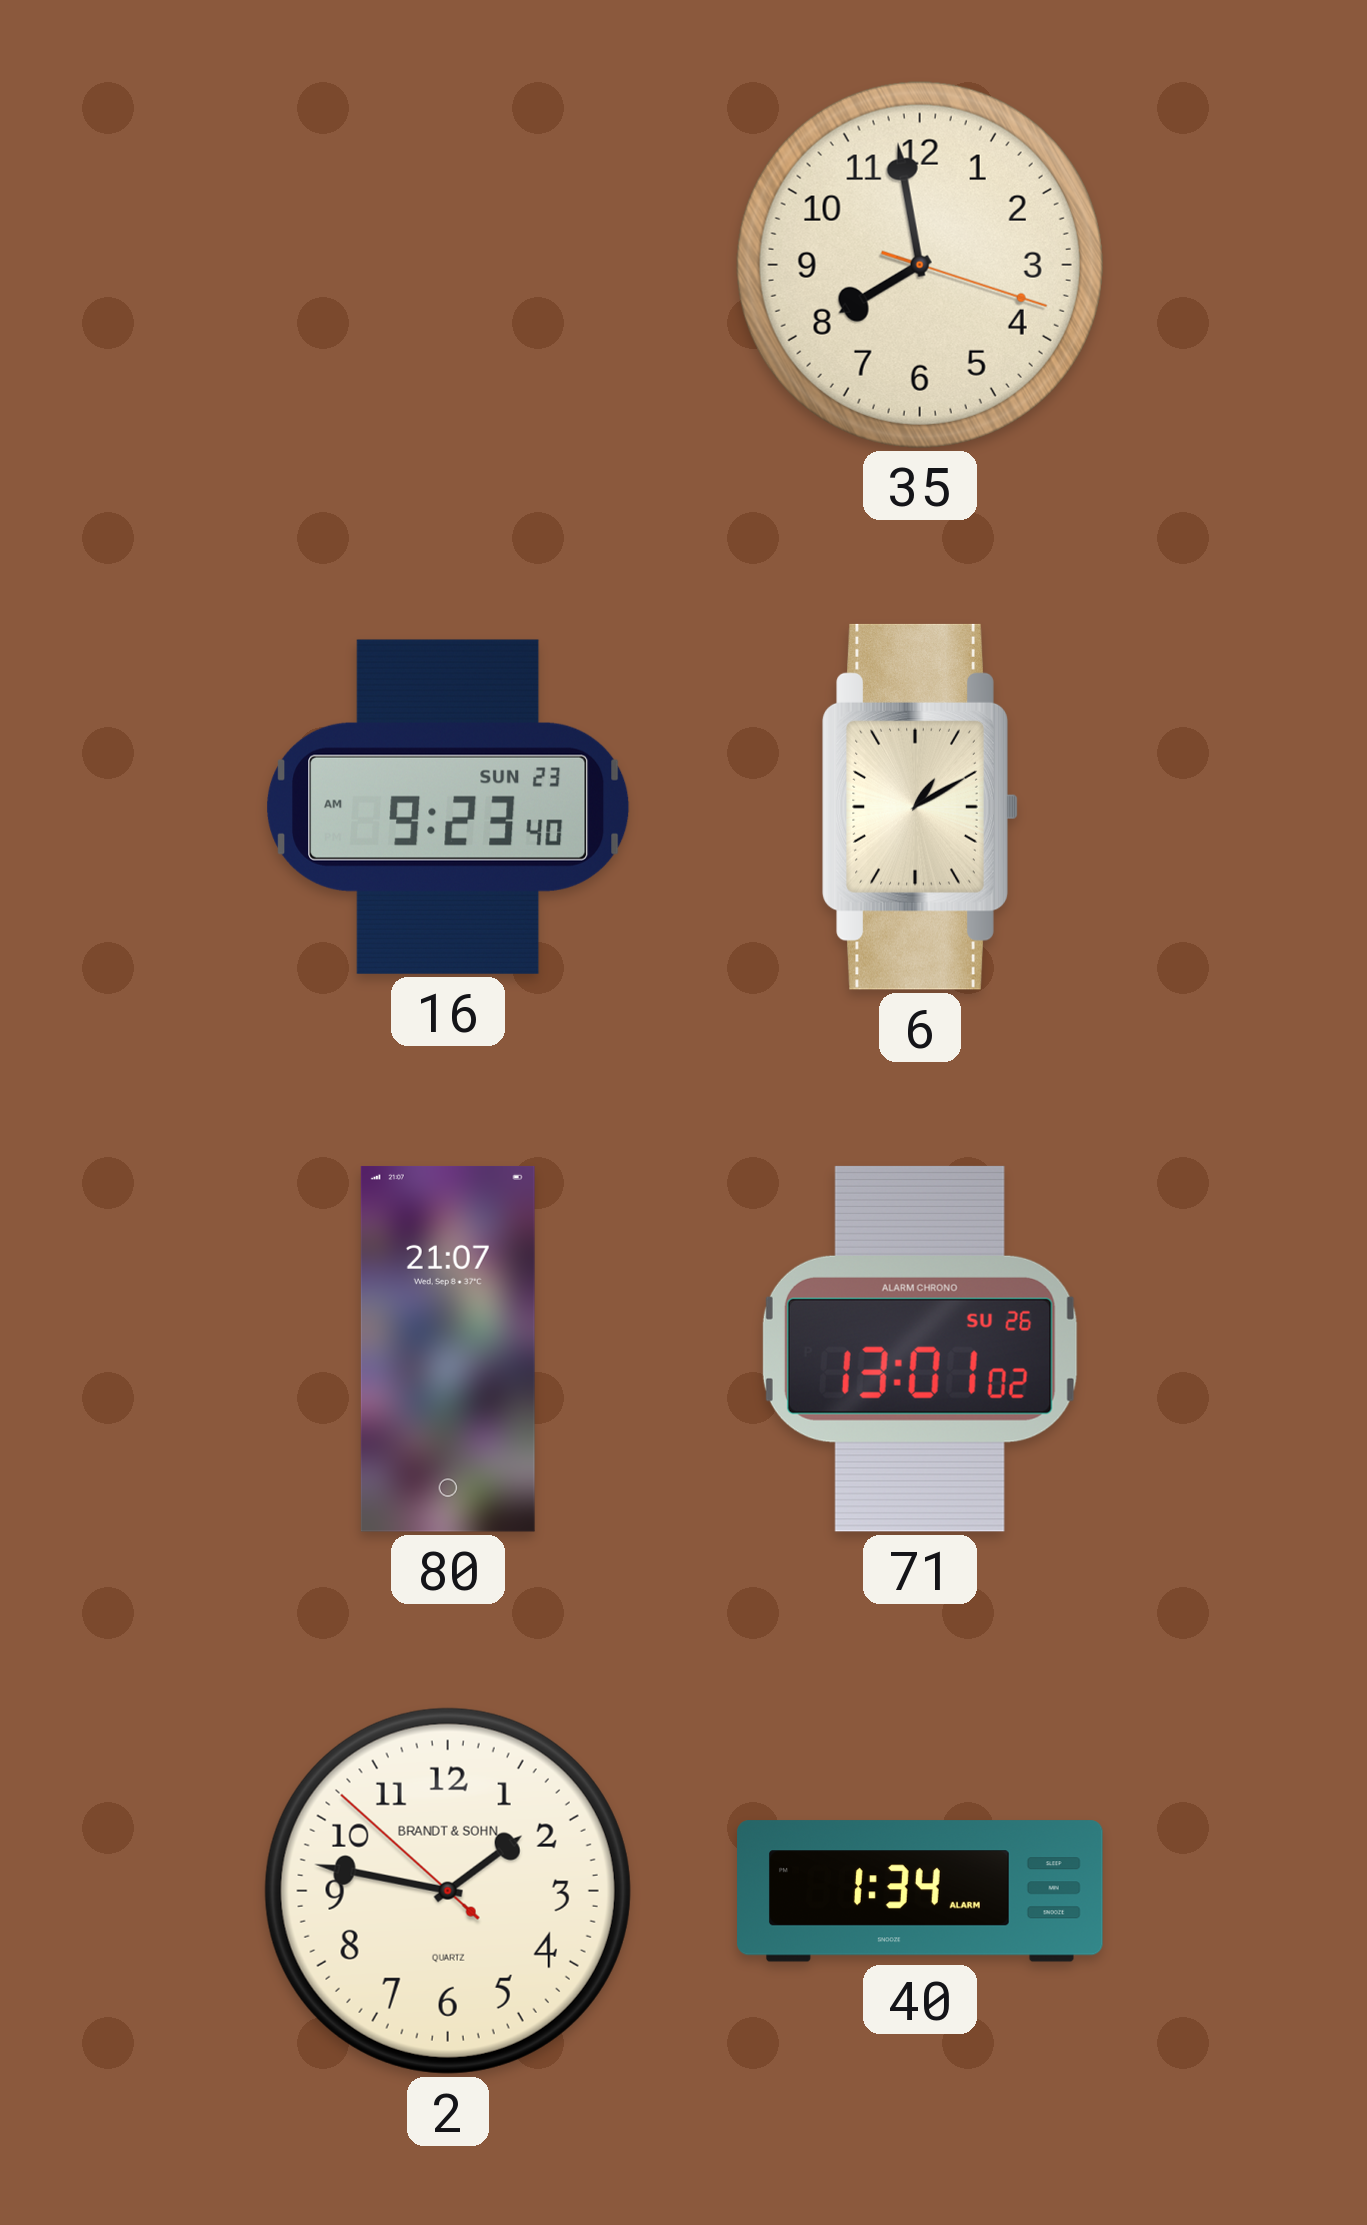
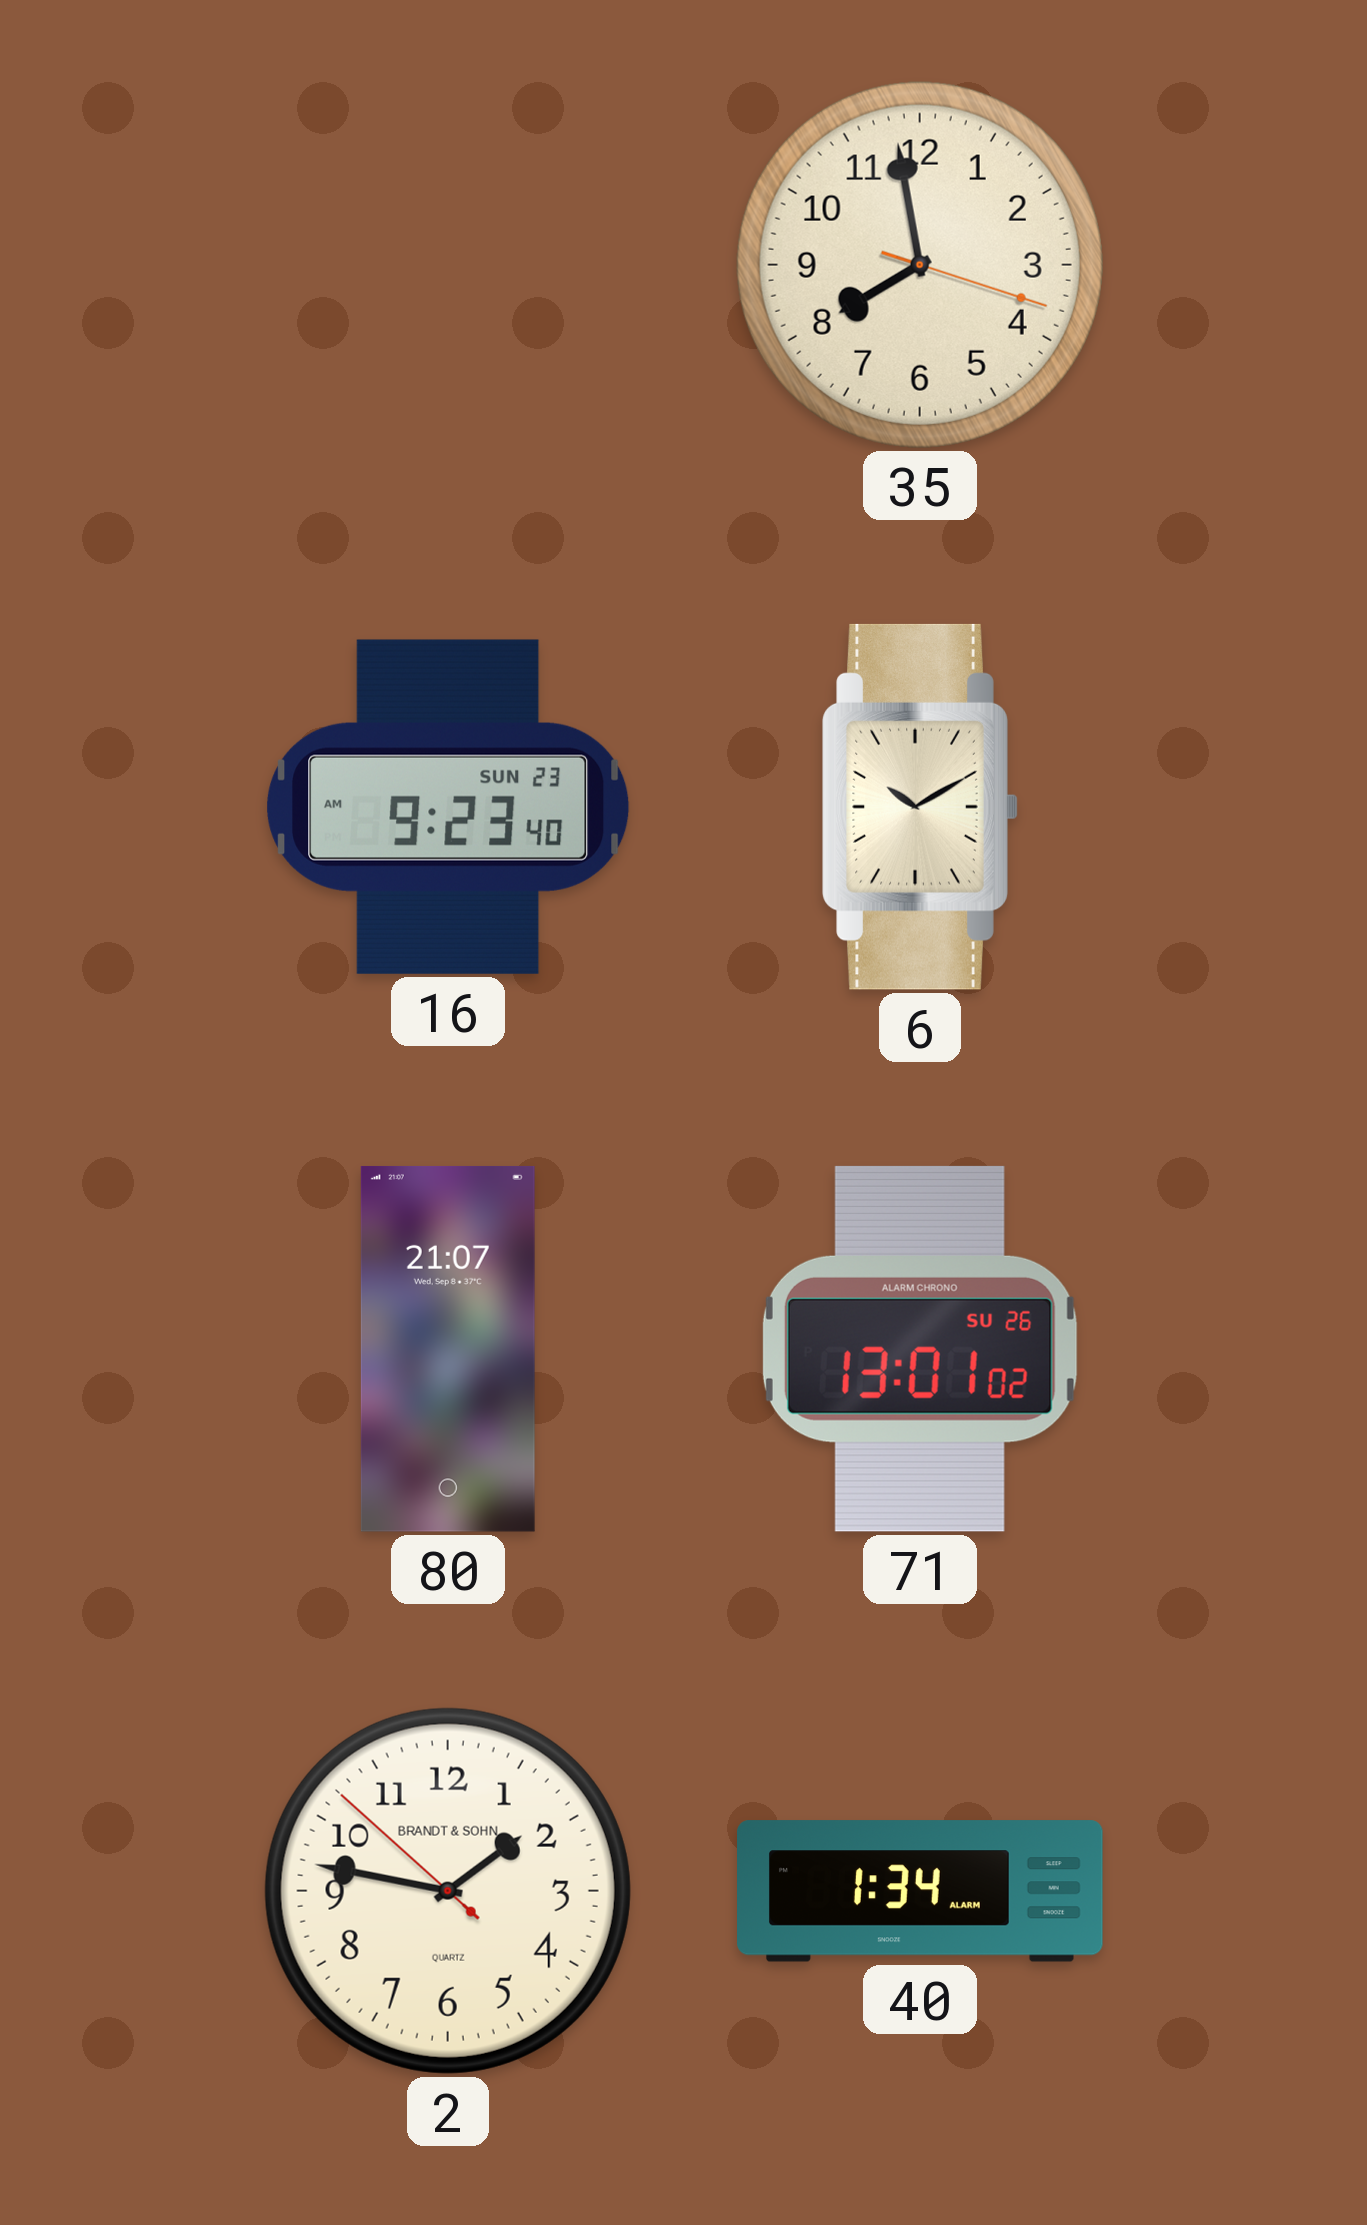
6: 1:10 -> 10:10
